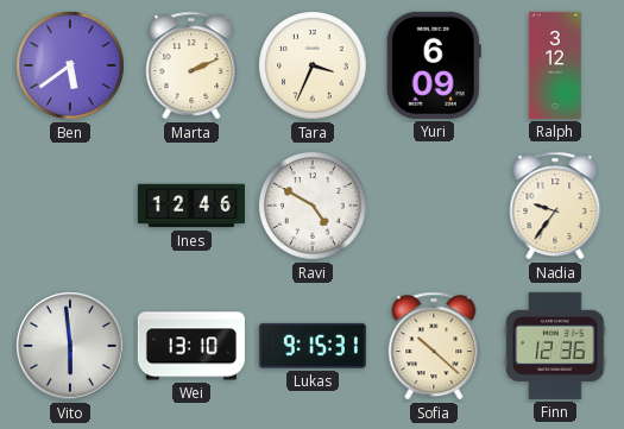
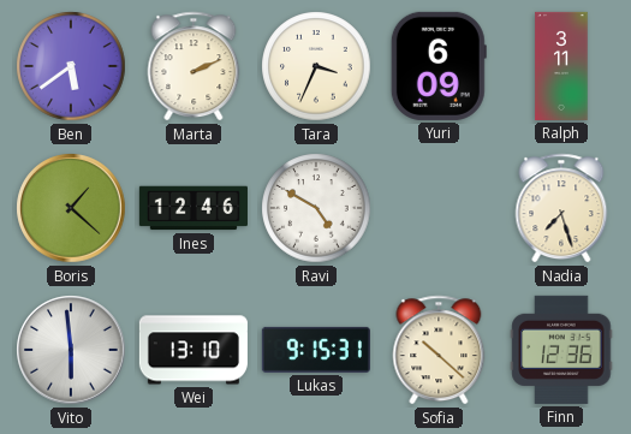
Ralph: 3:12 -> 3:11
Boris: none -> 1:22
Nadia: 9:36 -> 7:27
